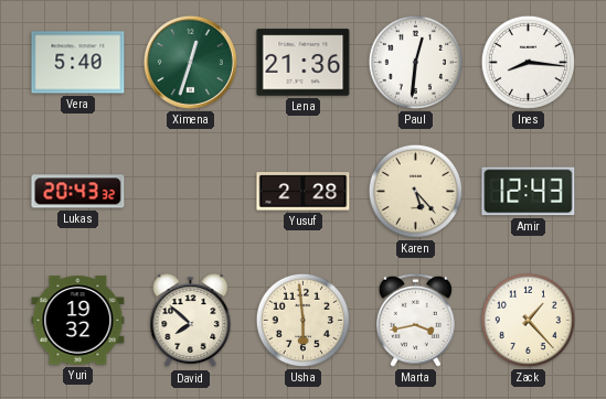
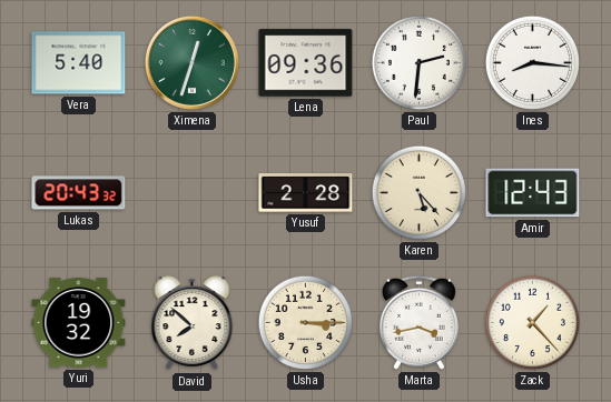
Lena: 21:36 -> 09:36
Paul: 12:31 -> 2:31
Usha: 5:59 -> 3:15
